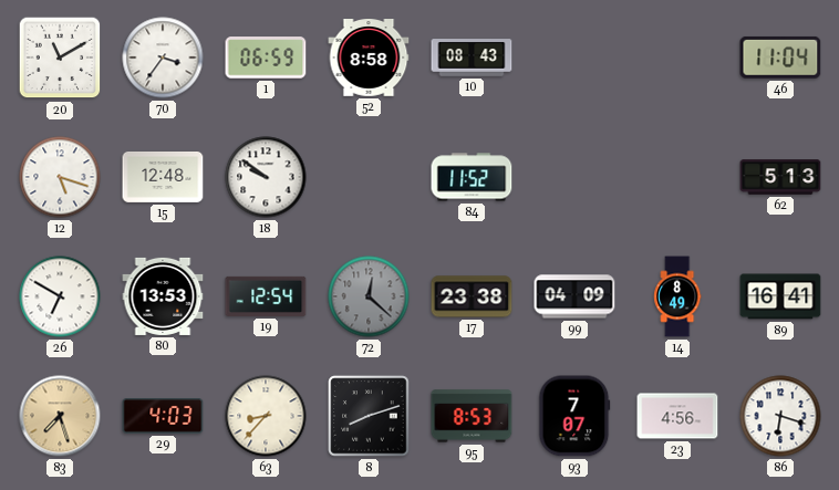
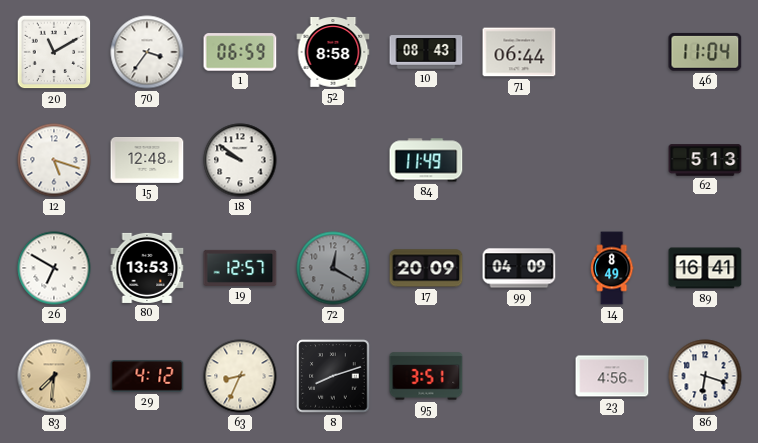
71: none -> 06:44
84: 11:52 -> 11:49
19: 12:54 -> 12:57
72: 12:22 -> 12:20
17: 23:38 -> 20:09
83: 7:27 -> 7:31
29: 4:03 -> 4:12
63: 8:37 -> 8:34
95: 8:53 -> 3:51
93: 7:07 -> none
